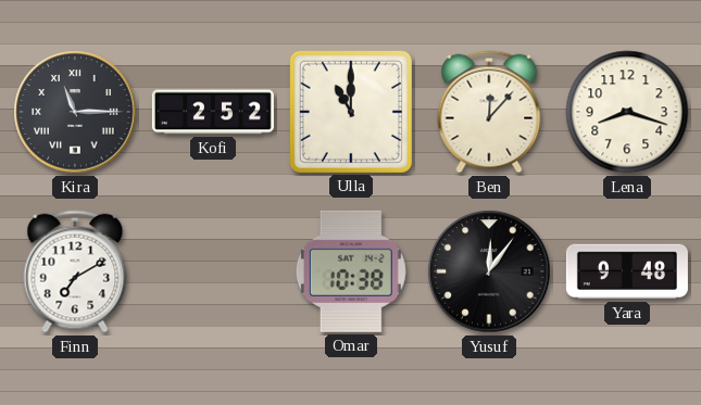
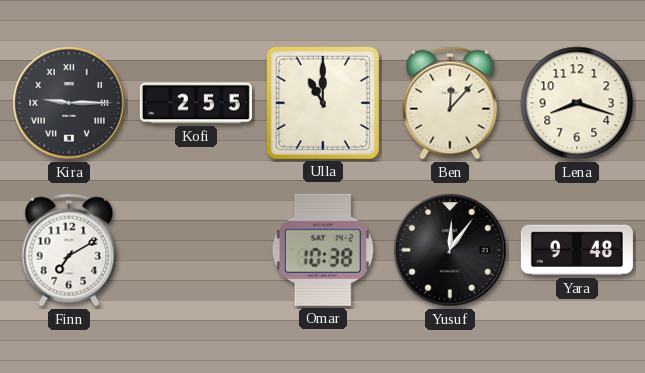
Kira: 11:15 -> 9:15
Kofi: 2:52 -> 2:55
